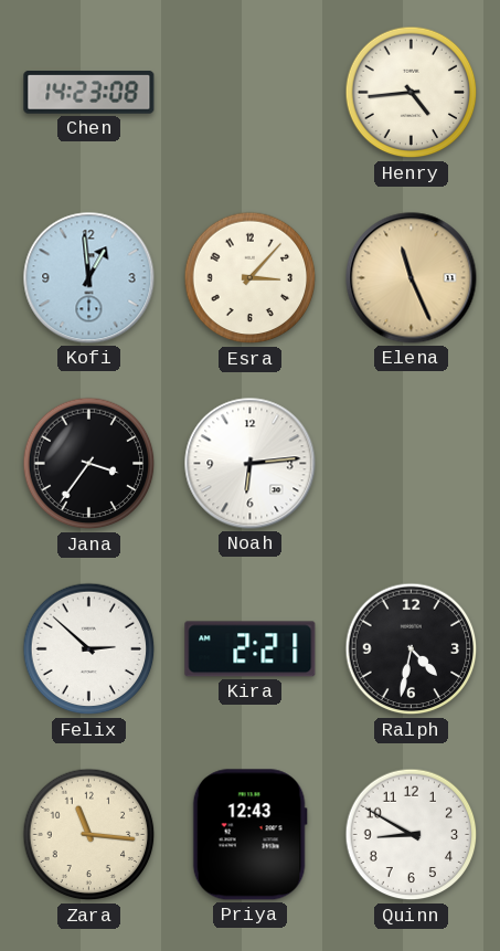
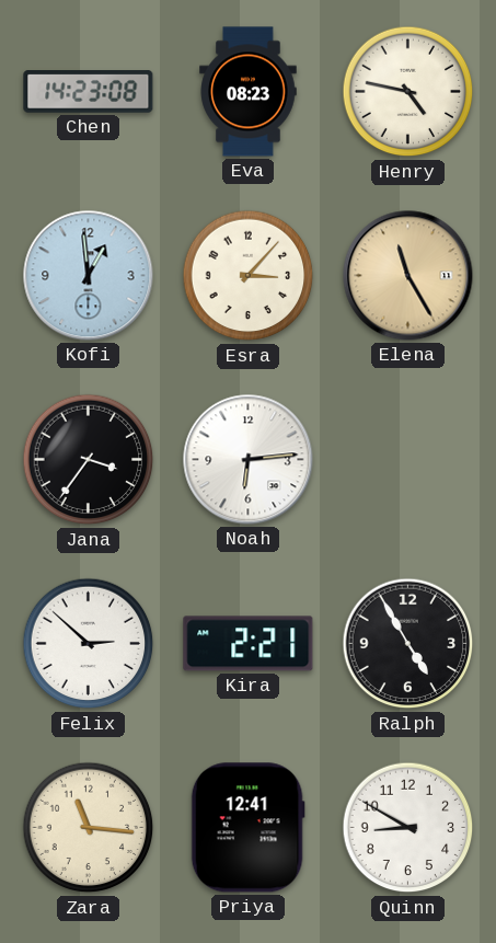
Eva: none -> 08:23
Henry: 4:44 -> 4:47
Elena: 11:26 -> 11:25
Ralph: 4:32 -> 4:55
Priya: 12:43 -> 12:41
